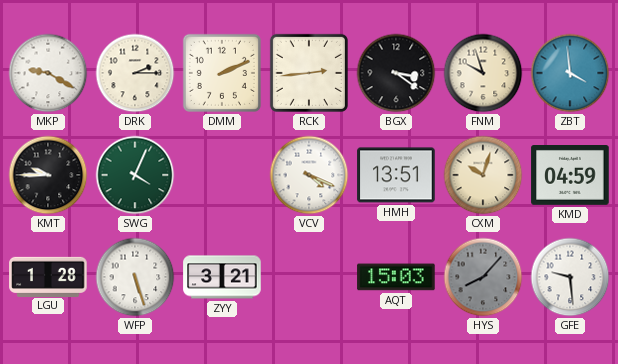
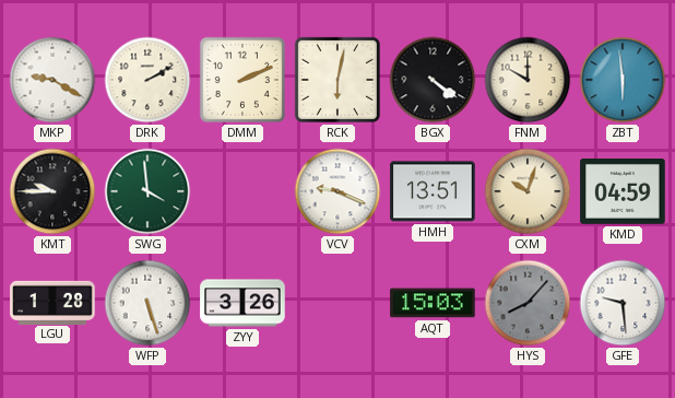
DRK: 2:15 -> 2:10
RCK: 2:44 -> 6:02
BGX: 3:21 -> 4:21
FNM: 9:57 -> 10:00
ZBT: 3:59 -> 5:59
SWG: 4:04 -> 3:59
VCV: 4:19 -> 9:19
ZYY: 3:21 -> 3:26
